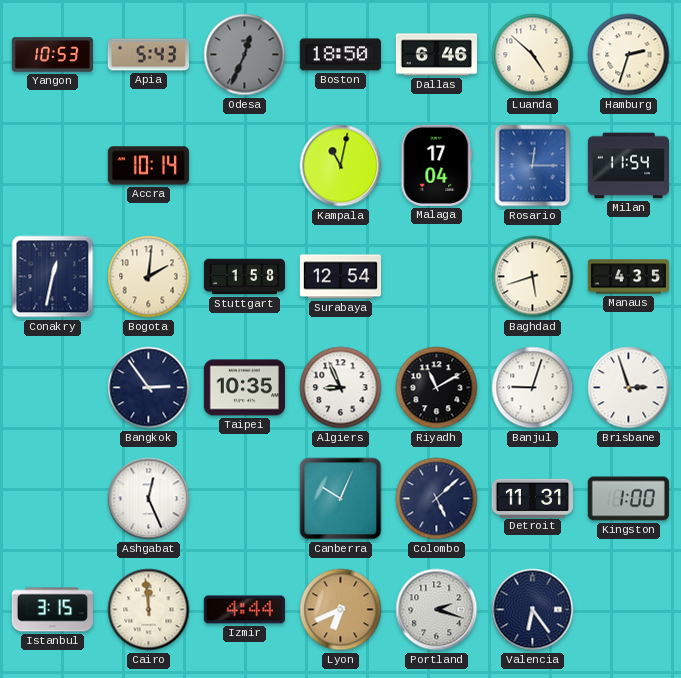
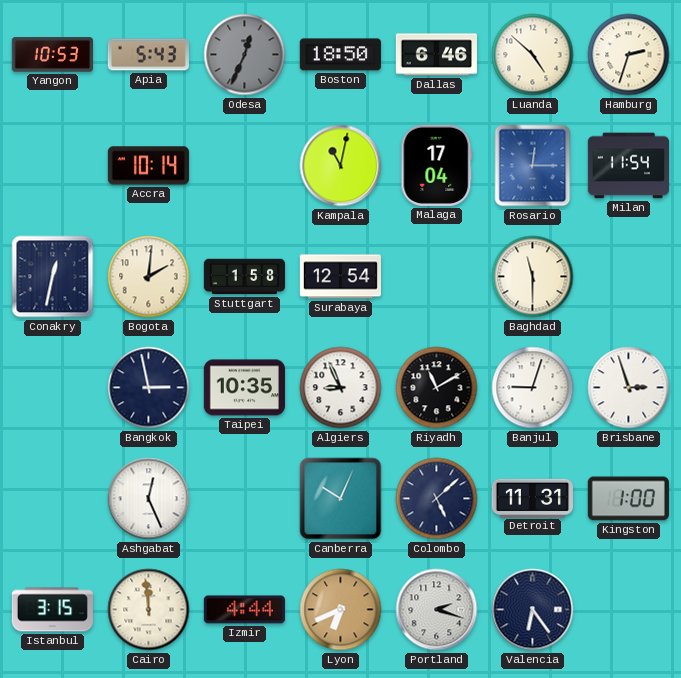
Baghdad: 5:42 -> 11:30
Manaus: 4:35 -> none
Bangkok: 2:54 -> 2:58
